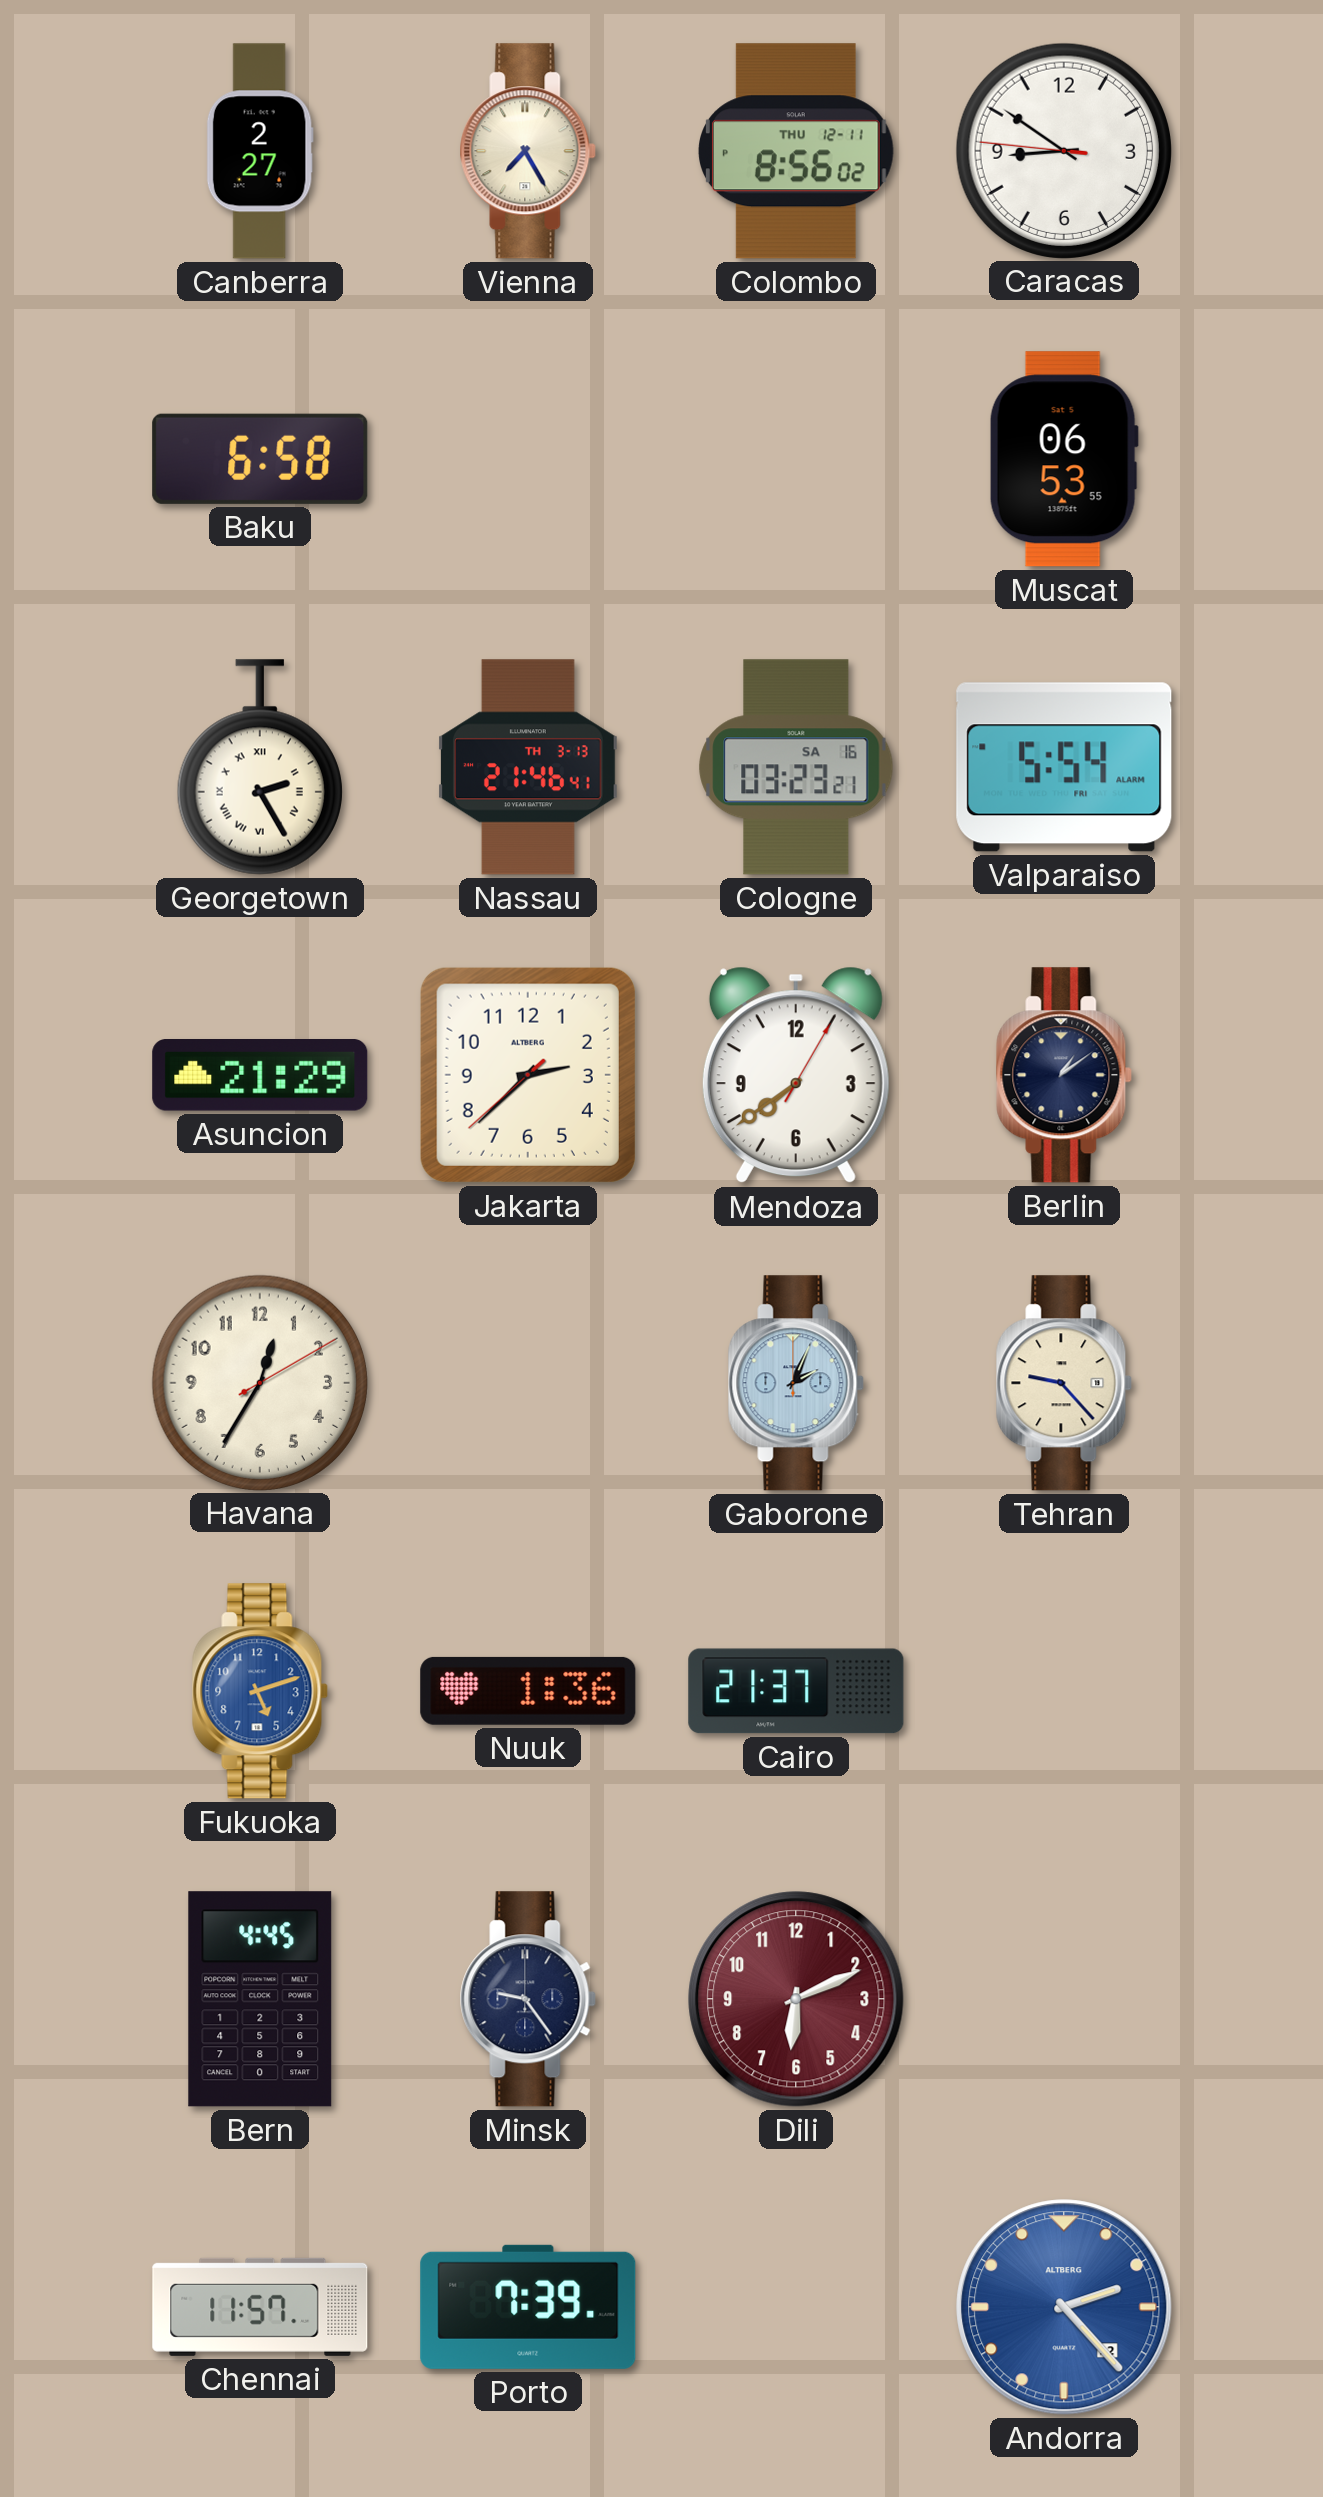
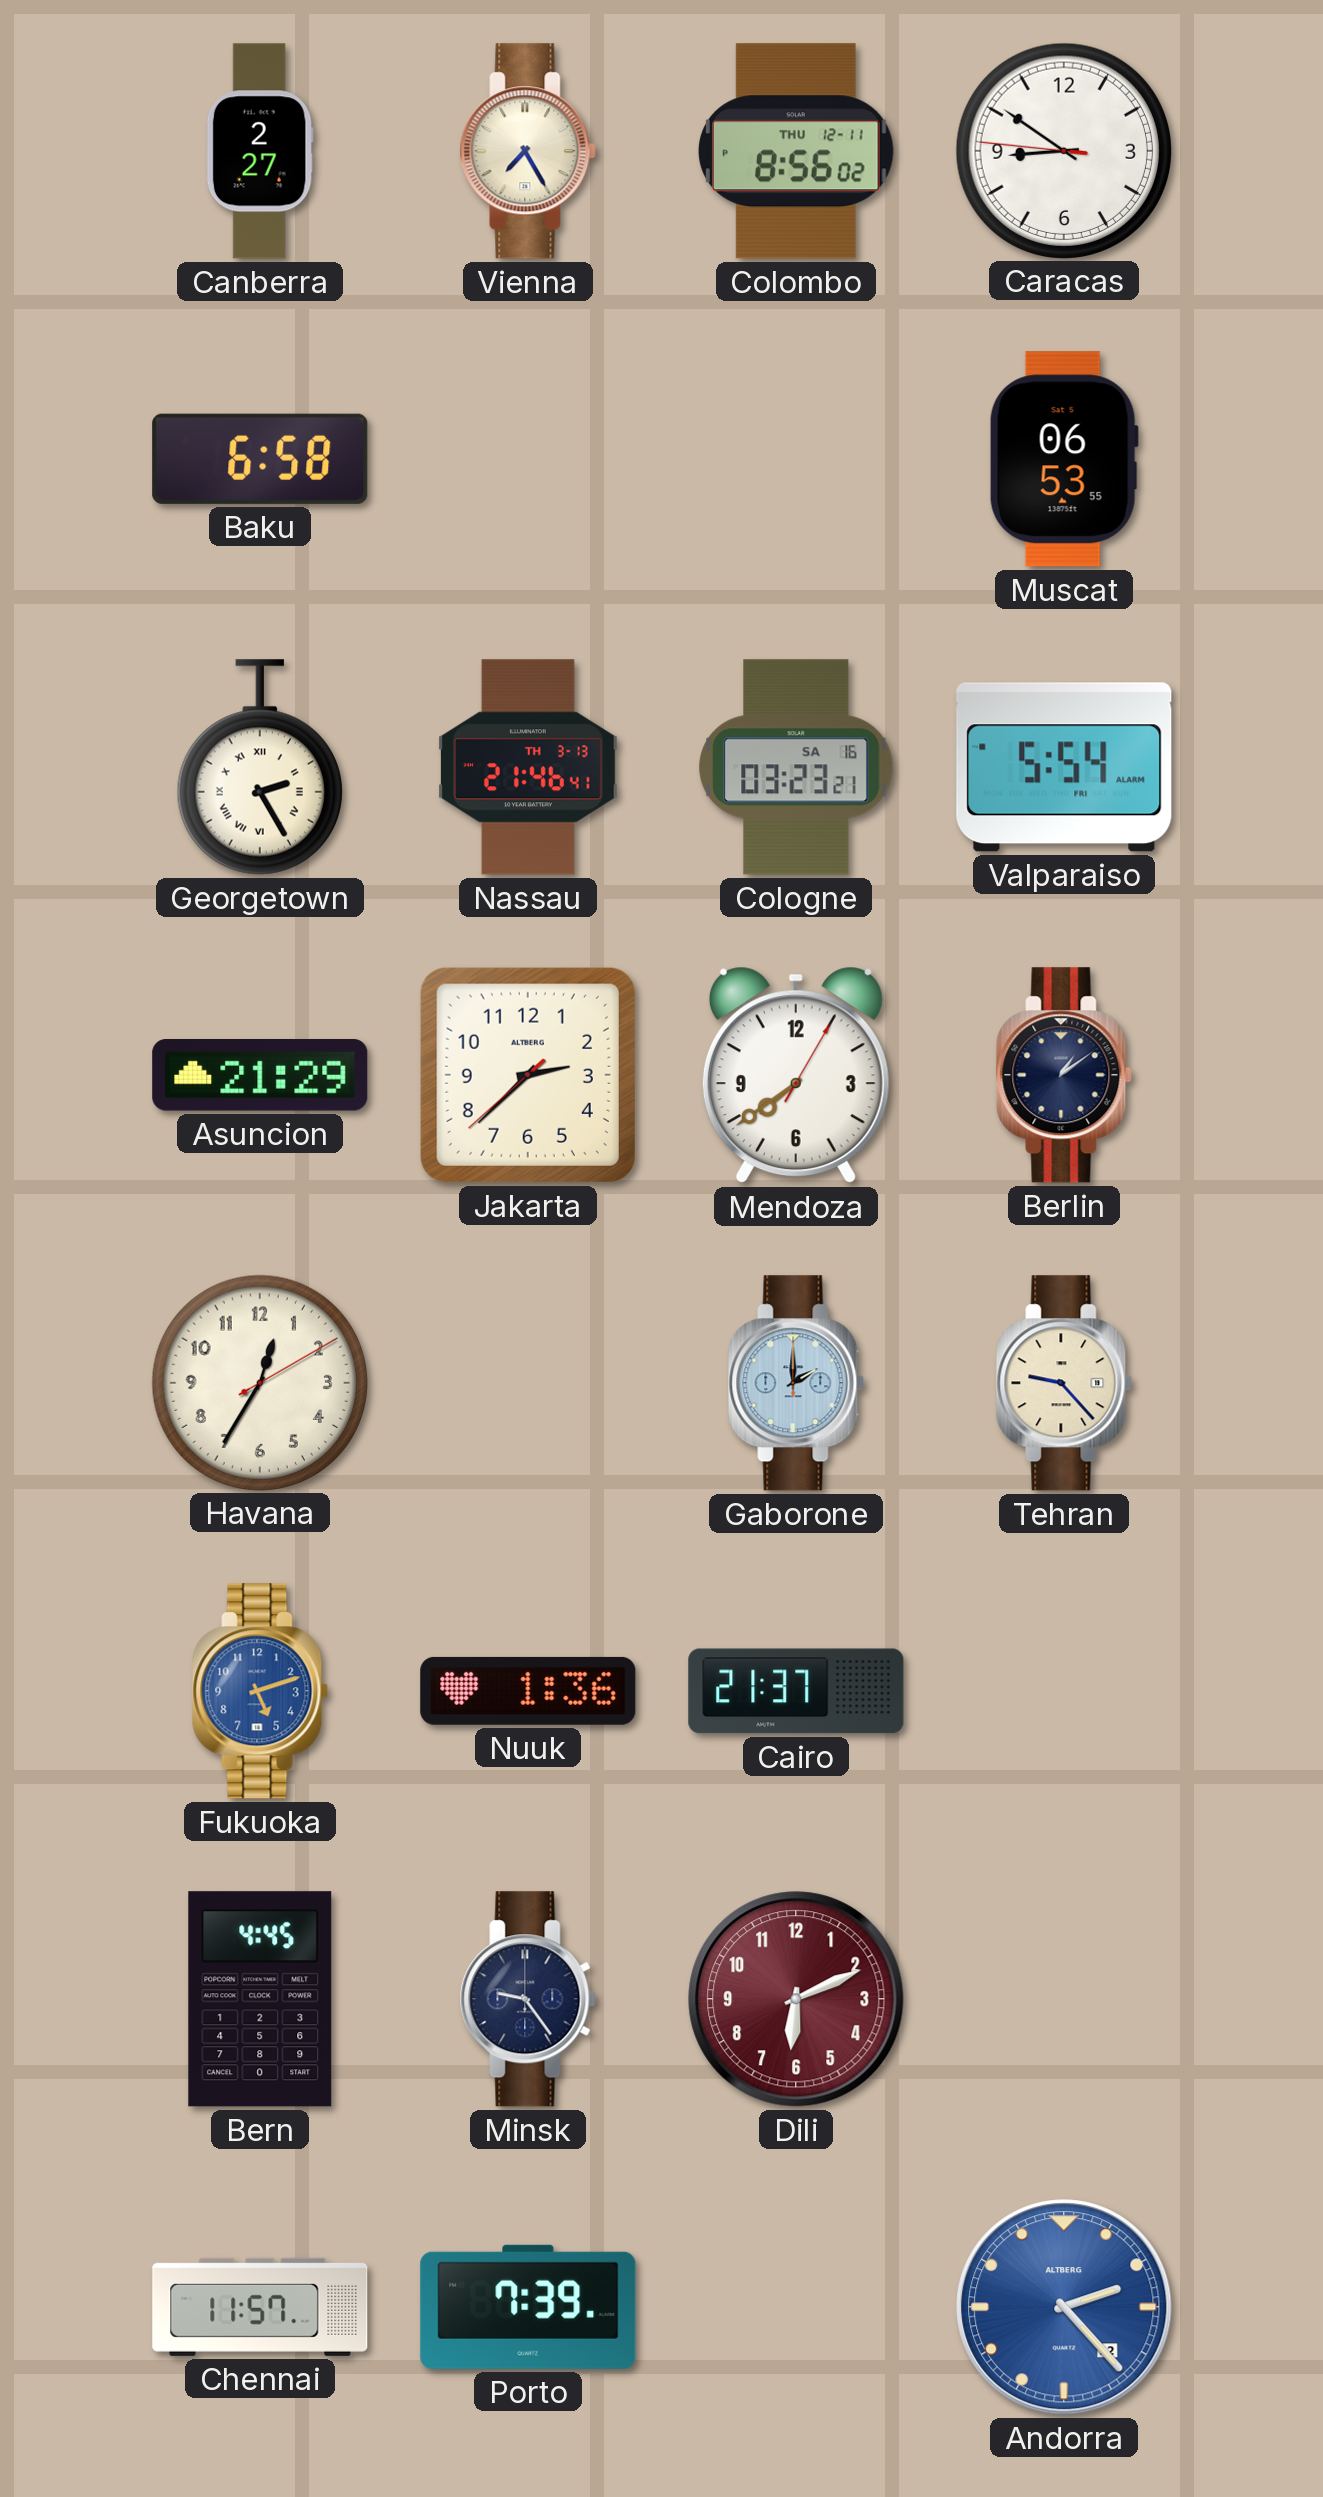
Gaborone: 2:04 -> 2:00
